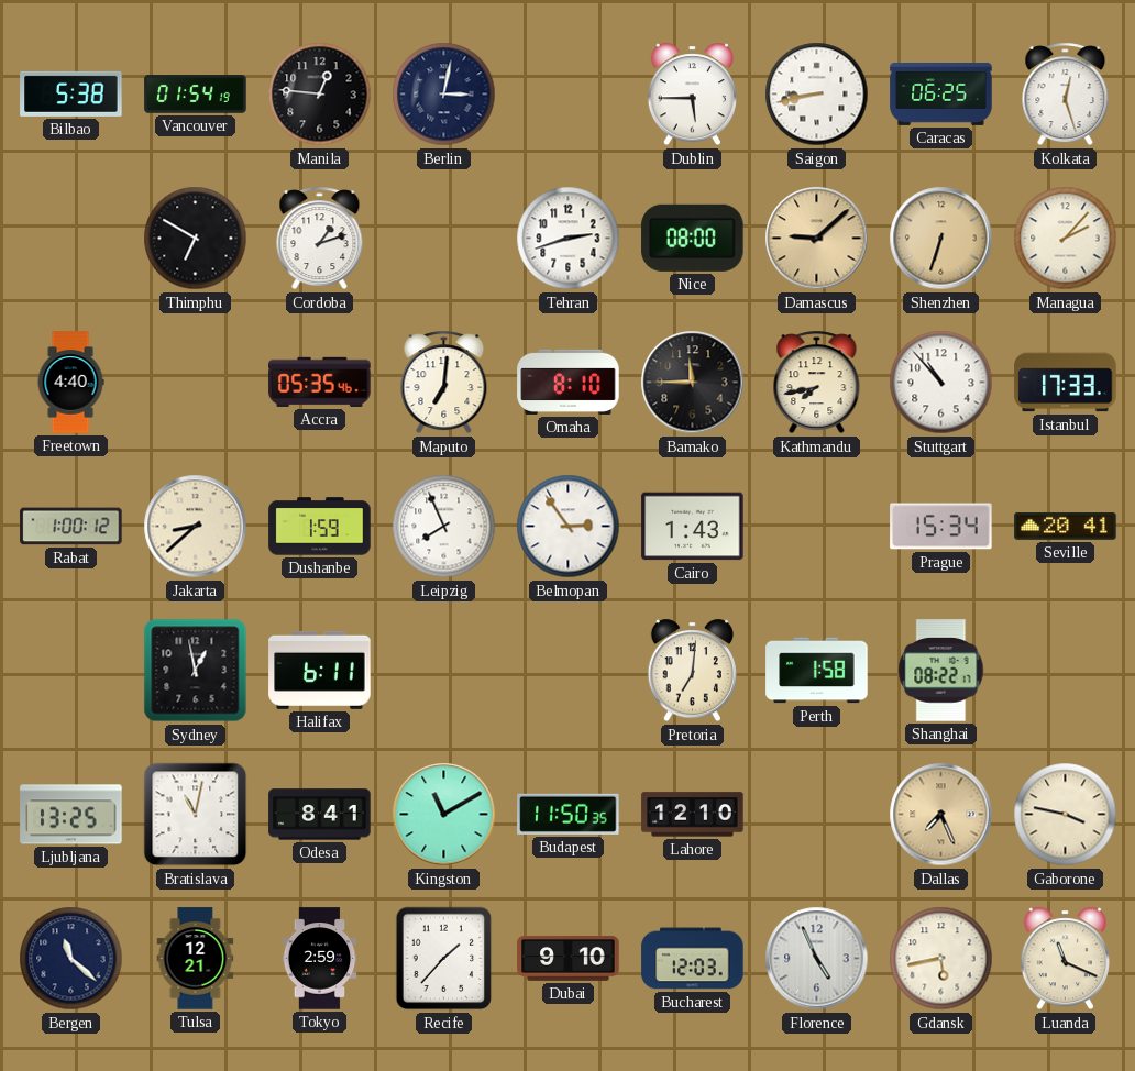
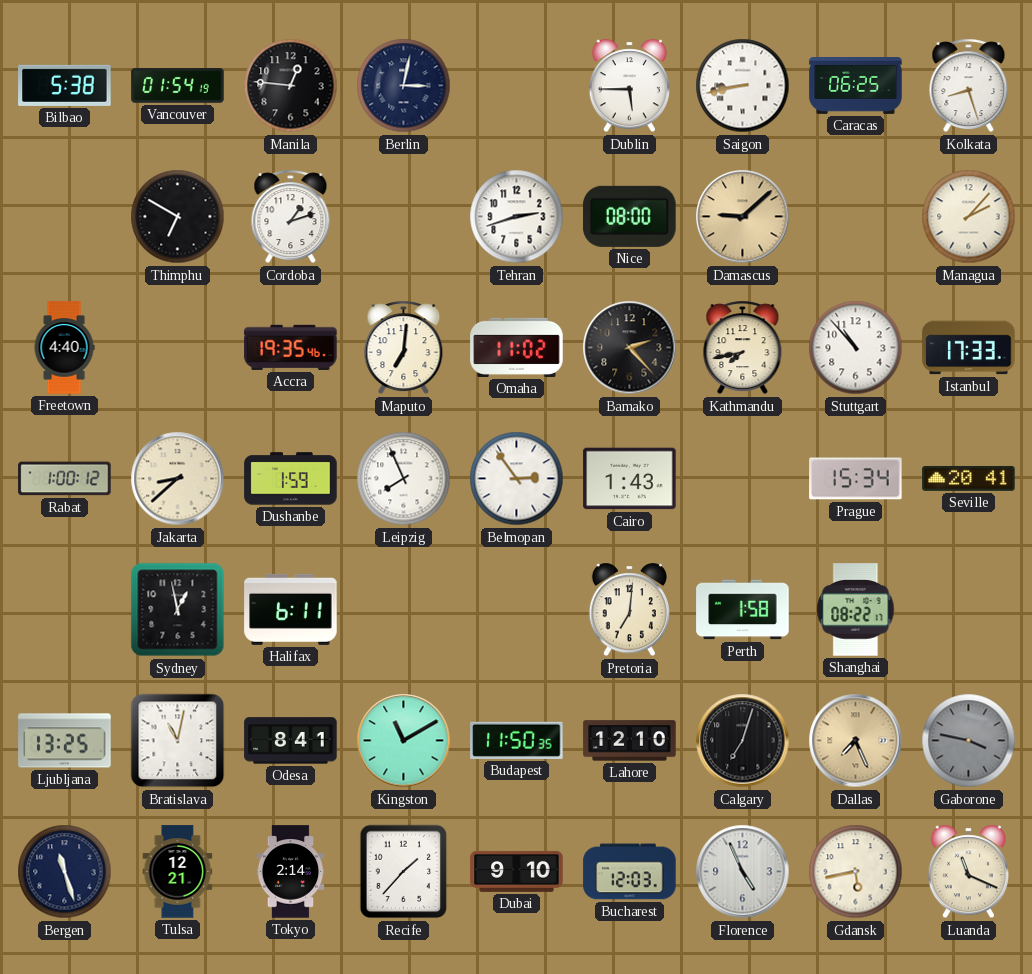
Kolkata: 12:27 -> 8:27
Shenzhen: 6:33 -> none
Accra: 05:35 -> 19:35
Omaha: 8:10 -> 11:02
Bamako: 11:45 -> 2:23
Calgary: none -> 7:03
Gaborone dial: cream -> grey
Bergen: 11:22 -> 11:27
Tokyo: 2:59 -> 2:14
